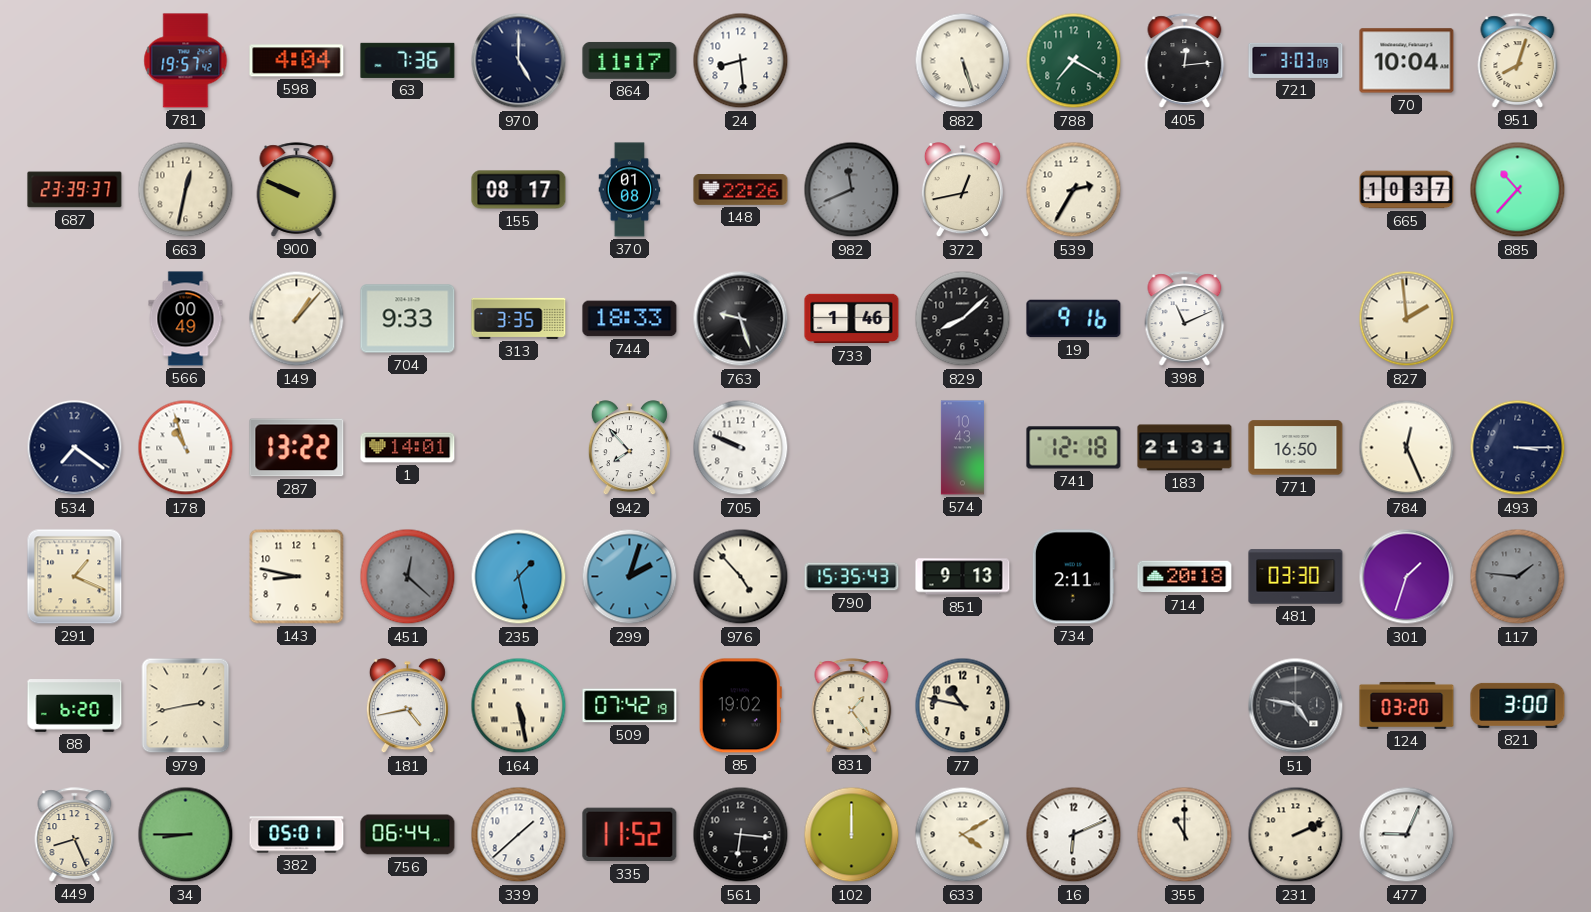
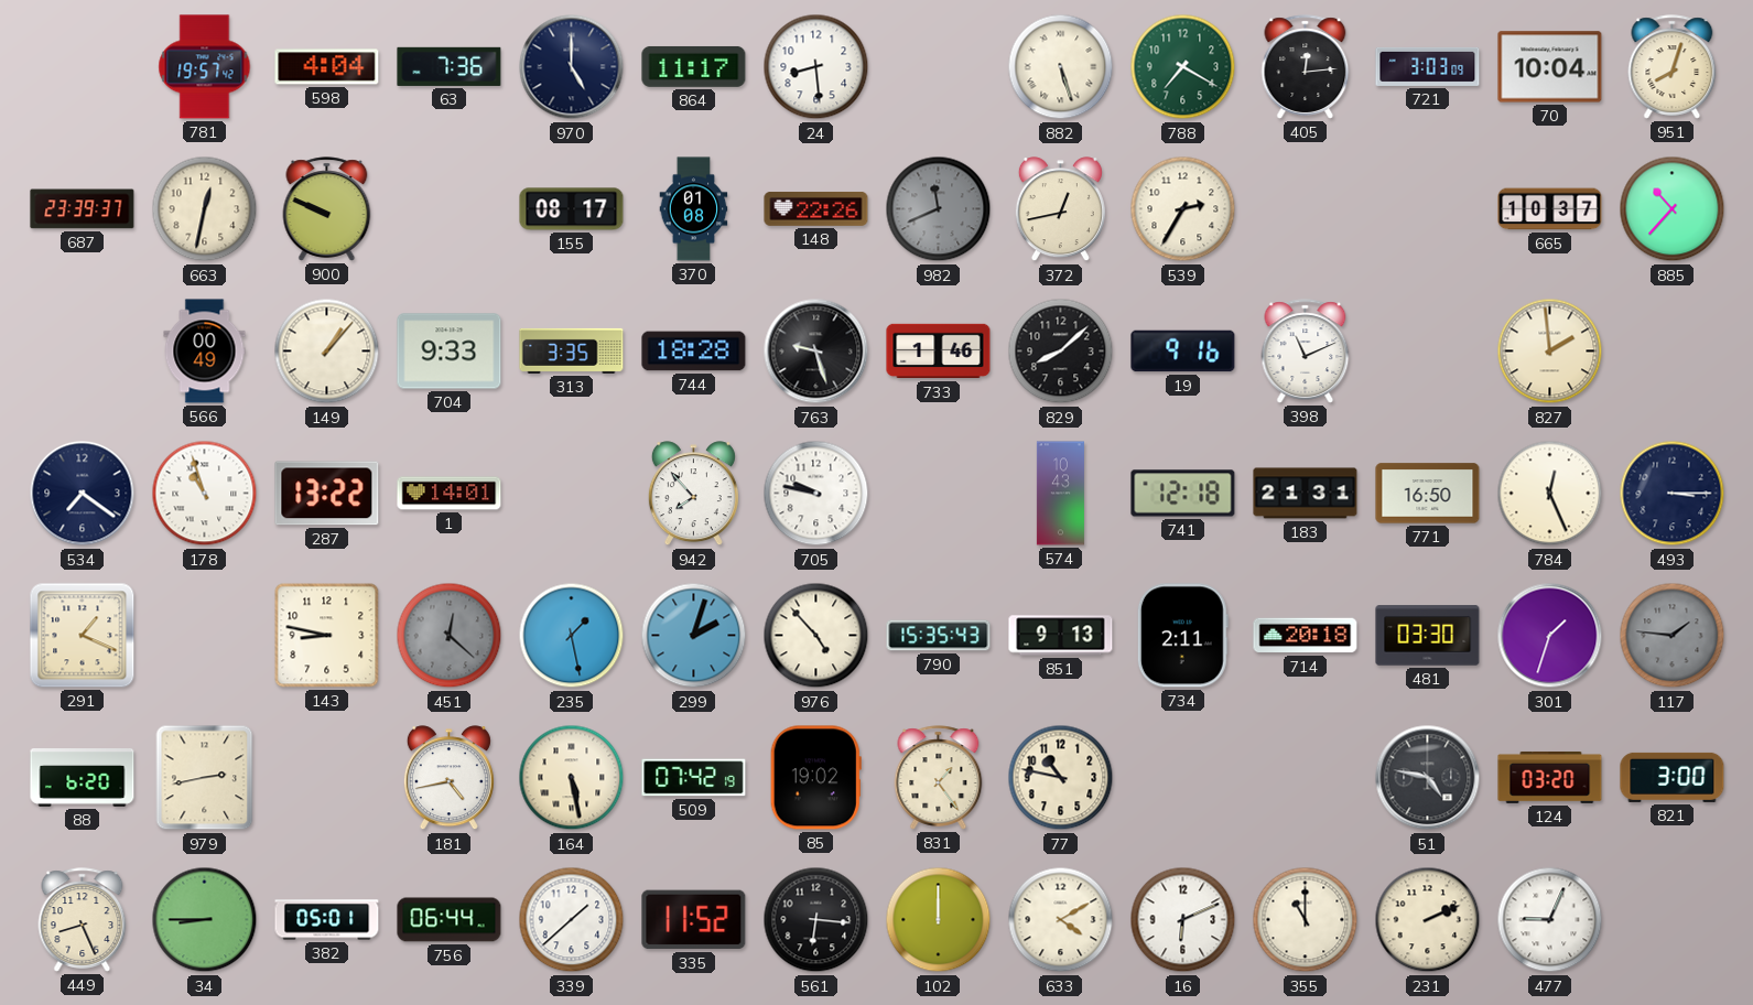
744: 18:33 -> 18:28
705: 9:49 -> 9:47
